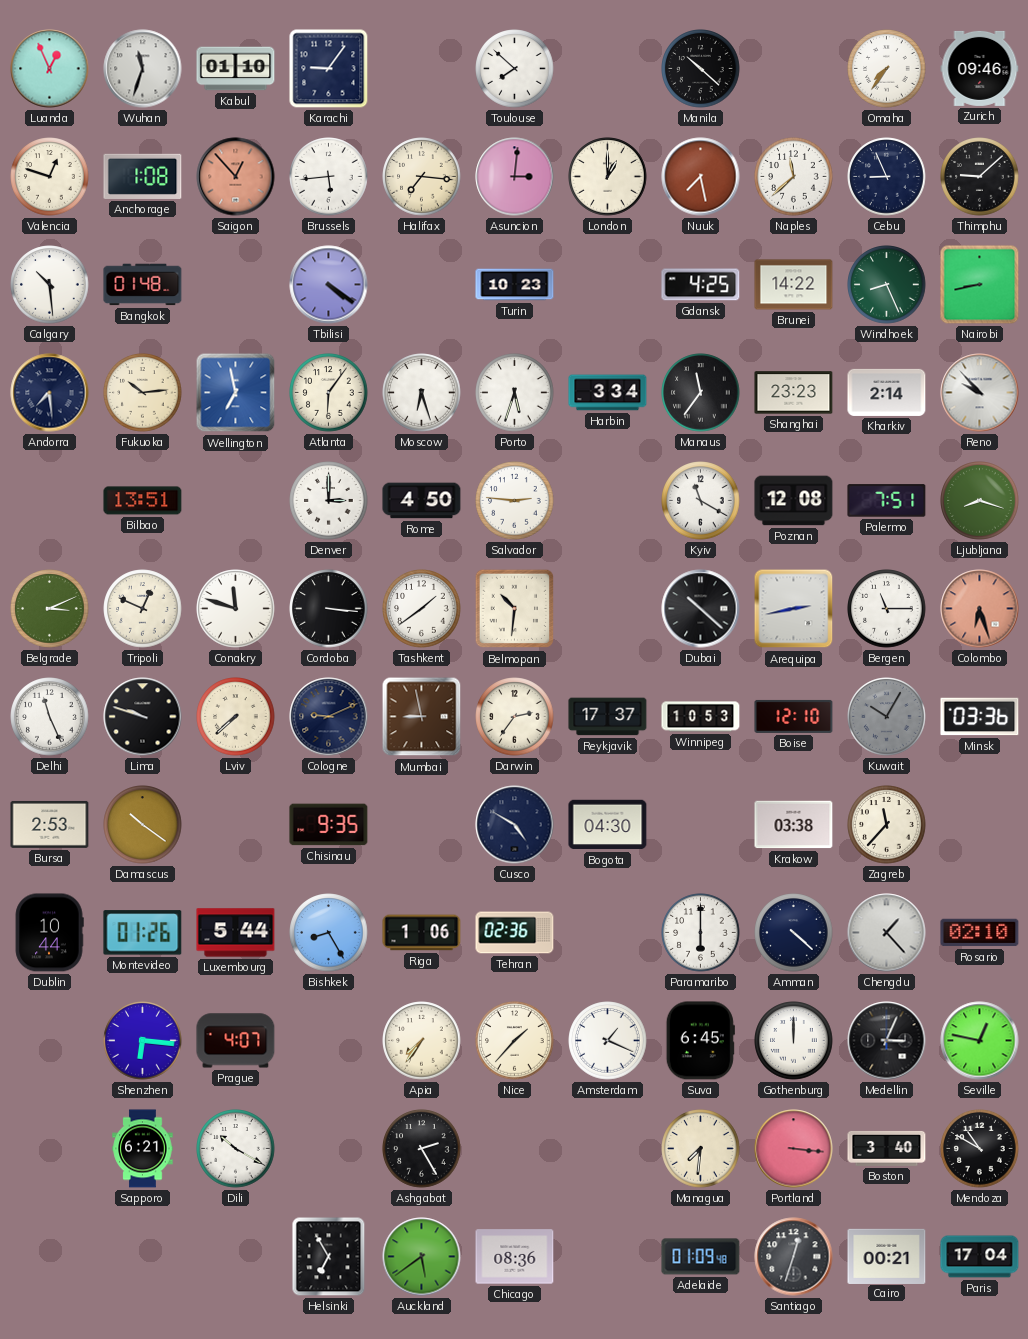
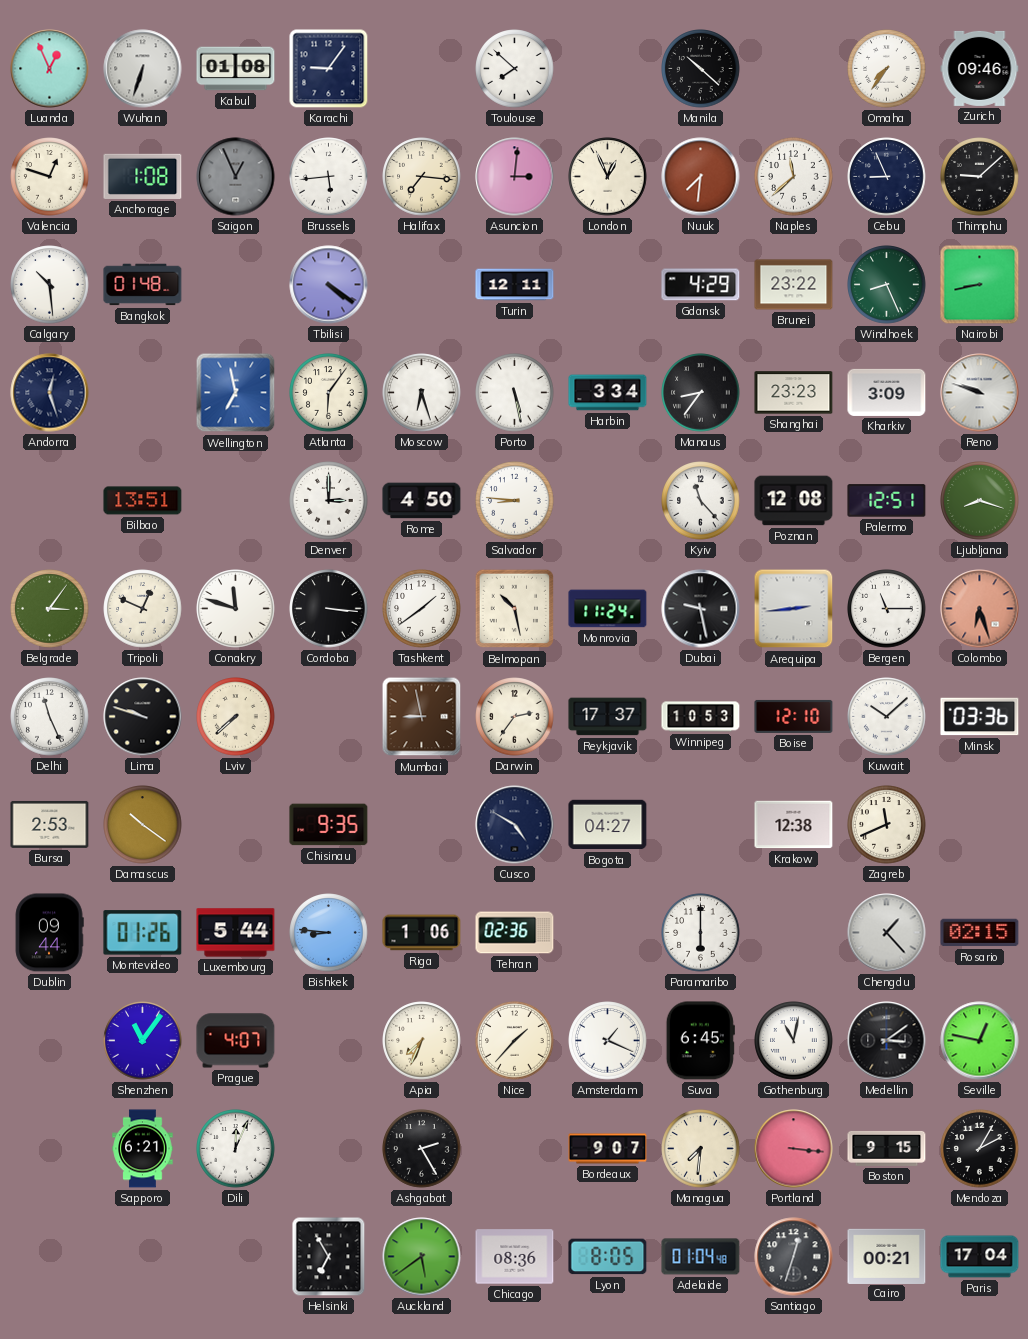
Wuhan: 11:33 -> 6:33
Kabul: 01:10 -> 01:08
Saigon: 12:53 -> 12:56
Saigon dial: salmon -> grey
London: 1:00 -> 12:56
Nuuk: 7:28 -> 7:31
Turin: 10:23 -> 12:11
Gdansk: 4:25 -> 4:29
Brunei: 14:22 -> 23:22
Andorra: 7:29 -> 12:27
Fukuoka: 10:14 -> none
Porto: 5:33 -> 5:28
Manaus: 11:36 -> 8:36
Kharkiv: 2:14 -> 3:09
Reno: 9:53 -> 9:48
Salvador: 2:46 -> 8:46
Kyiv: 11:20 -> 11:23
Palermo: 7:51 -> 12:51
Belgrade: 3:11 -> 3:06
Belmopan: 10:31 -> 10:28
Monrovia: none -> 11:24
Dubai: 10:22 -> 9:28
Arequipa: 2:43 -> 2:44
Cologne: 9:11 -> none
Kuwait: 10:05 -> 10:08
Kuwait dial: grey -> white
Bogota: 04:30 -> 04:27
Krakow: 03:38 -> 12:38
Zagreb: 11:37 -> 11:41
Dublin: 10:44 -> 09:44
Bishkek: 8:25 -> 8:46
Amman: 4:22 -> none
Rosario: 02:10 -> 02:15
Shenzhen: 6:16 -> 11:06
Apia: 7:36 -> 7:34
Gothenburg: 12:00 -> 11:02
Medellin: 3:04 -> 3:09
Dili: 10:20 -> 12:04
Bordeaux: none -> 9:07
Boston: 3:40 -> 9:15
Mendoza: 10:50 -> 2:05
Lyon: none -> 8:05
Adelaide: 01:09 -> 01:04
